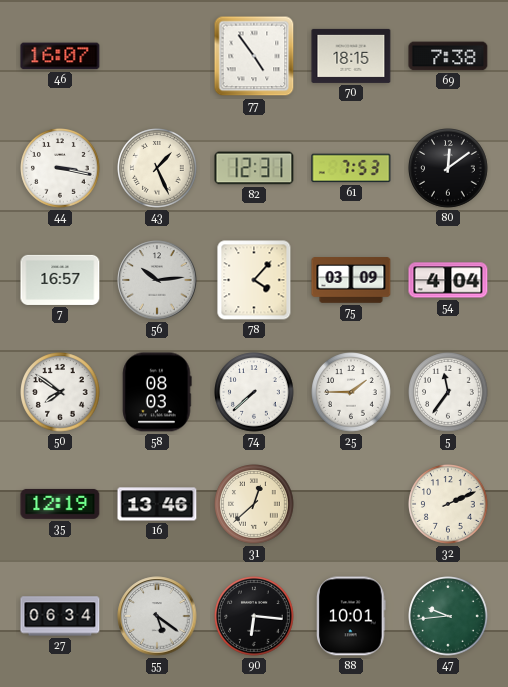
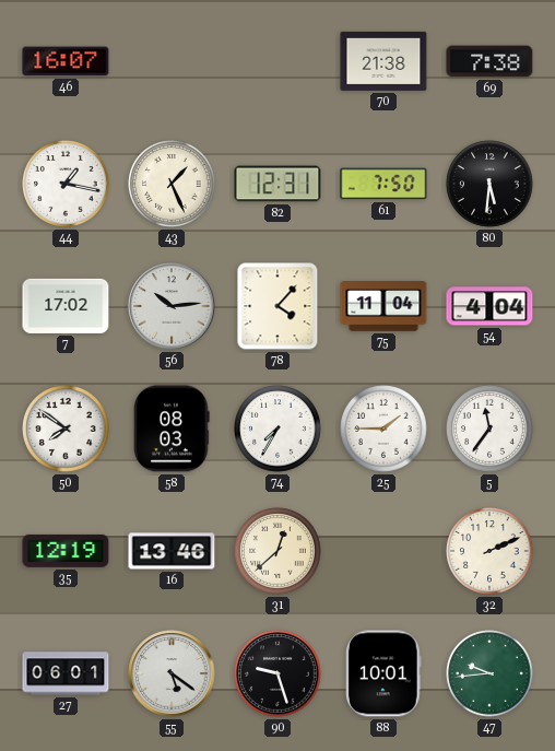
77: 4:54 -> none
70: 18:15 -> 21:38
44: 3:17 -> 1:17
61: 7:53 -> 7:50
80: 12:09 -> 5:31
7: 16:57 -> 17:02
75: 03:09 -> 11:04
74: 7:38 -> 7:35
27: 06:34 -> 06:01
90: 6:16 -> 9:27
